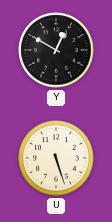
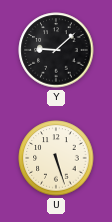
Y: 12:50 -> 9:08
